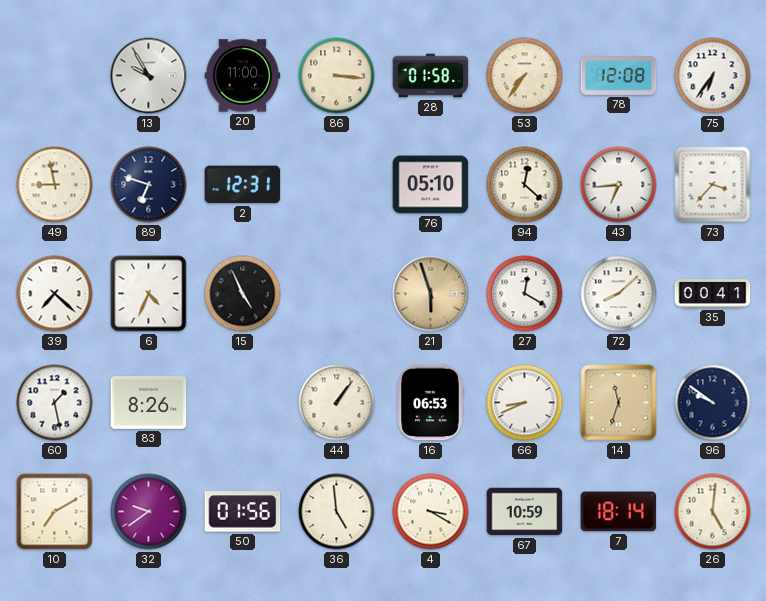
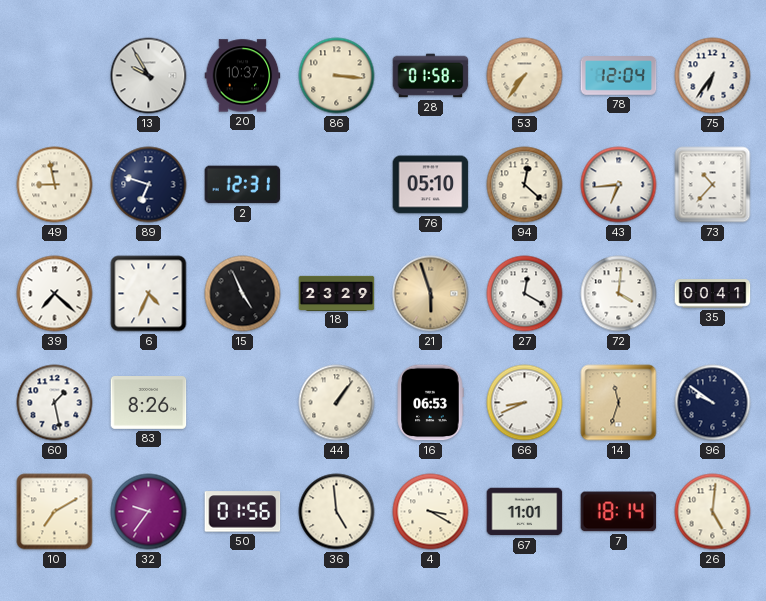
20: 11:00 -> 10:37
78: 12:08 -> 12:04
73: 3:37 -> 10:37
18: none -> 23:29
72: 8:08 -> 4:01
32: 9:39 -> 9:36
67: 10:59 -> 11:01
